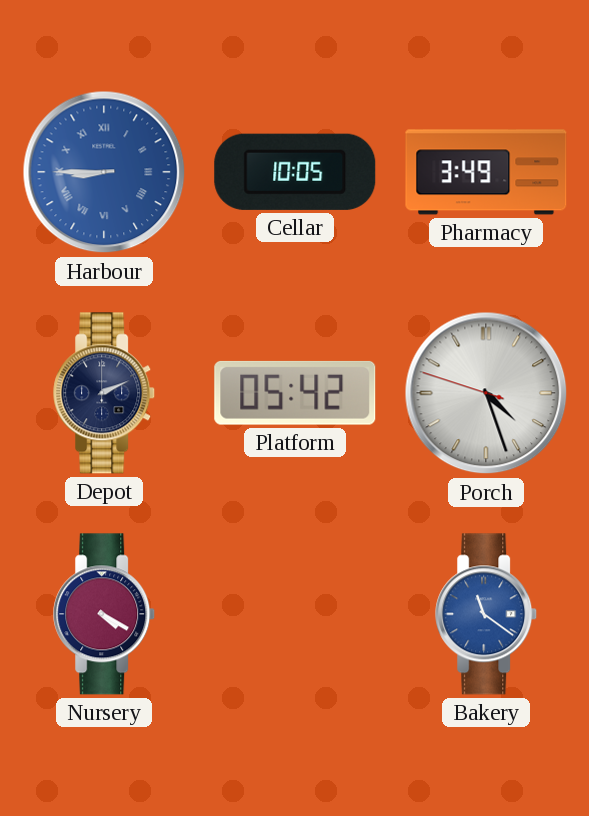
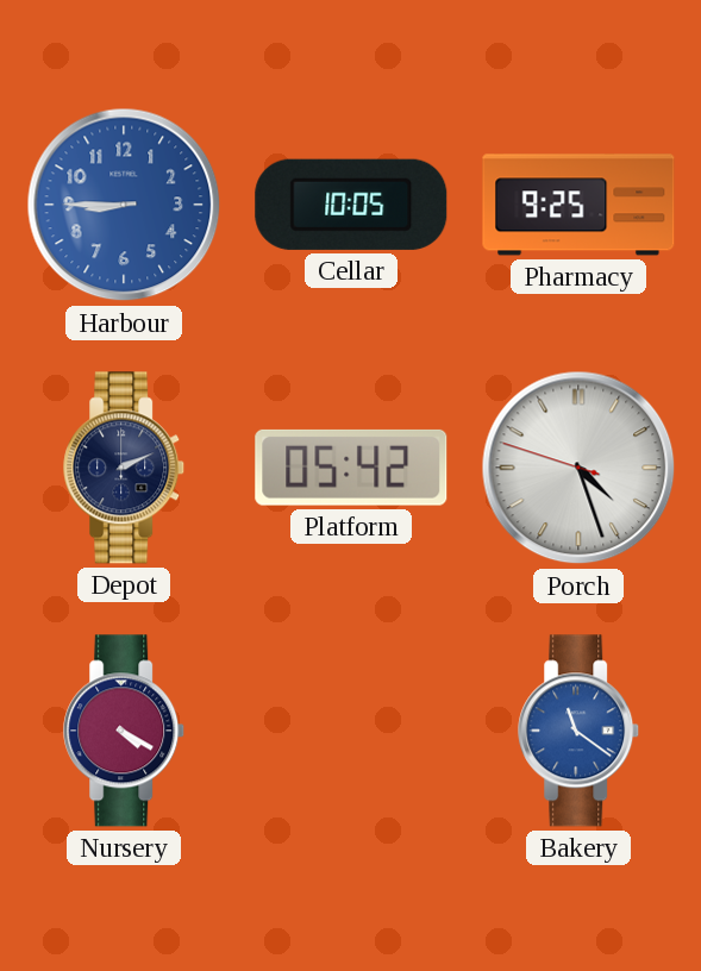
Harbour numerals: Roman -> Arabic
Pharmacy: 3:49 -> 9:25
